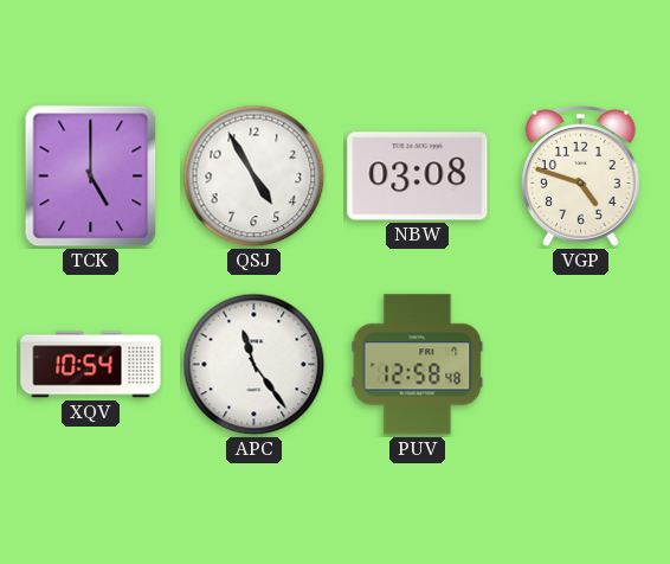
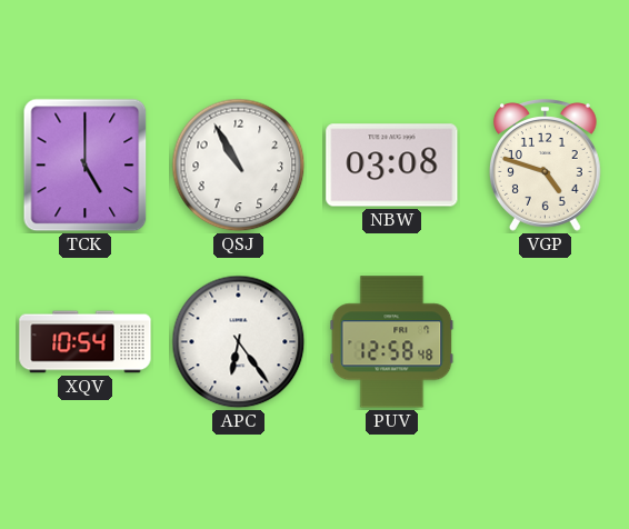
QSJ: 4:55 -> 10:55
APC: 11:24 -> 6:24
